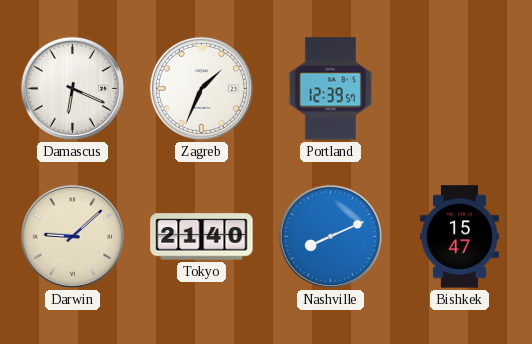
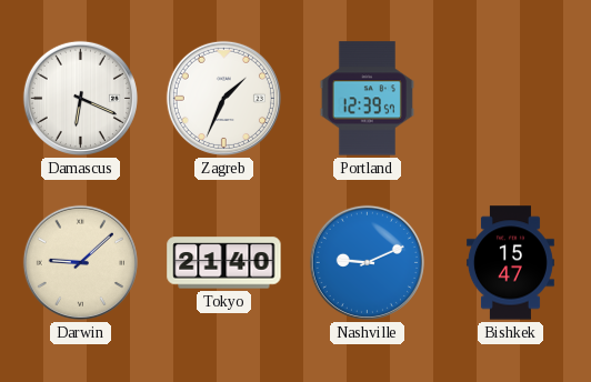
Nashville: 8:11 -> 9:11
